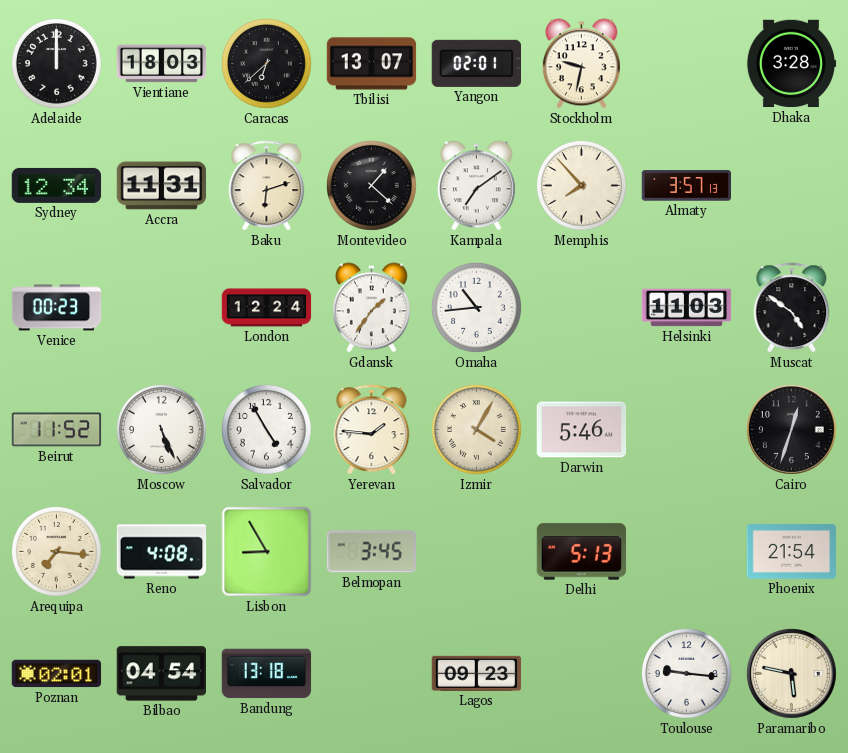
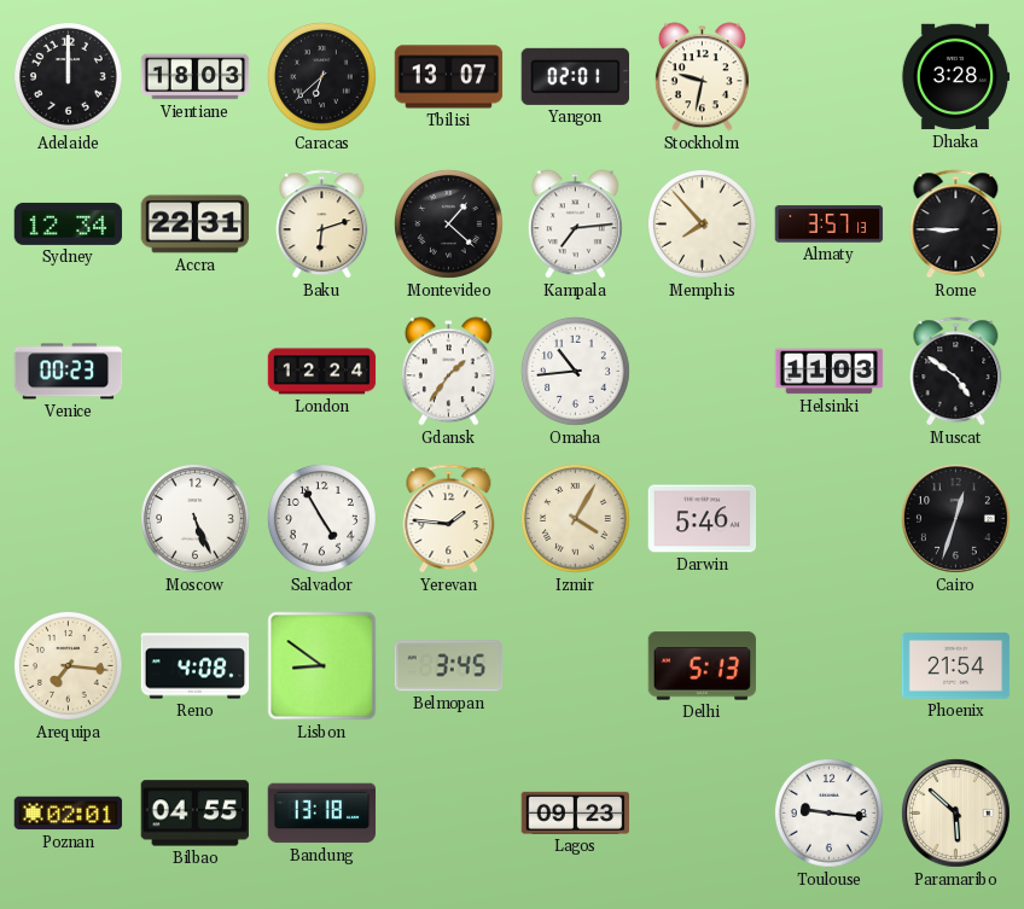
Accra: 11:31 -> 22:31
Kampala: 7:09 -> 7:14
Rome: none -> 8:45
Beirut: 11:52 -> none
Lisbon: 8:55 -> 8:51
Bilbao: 04:54 -> 04:55
Paramaribo: 5:47 -> 5:52
